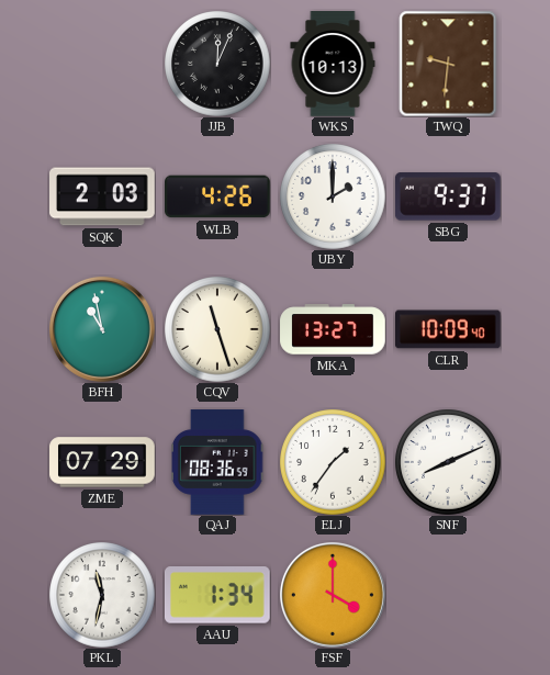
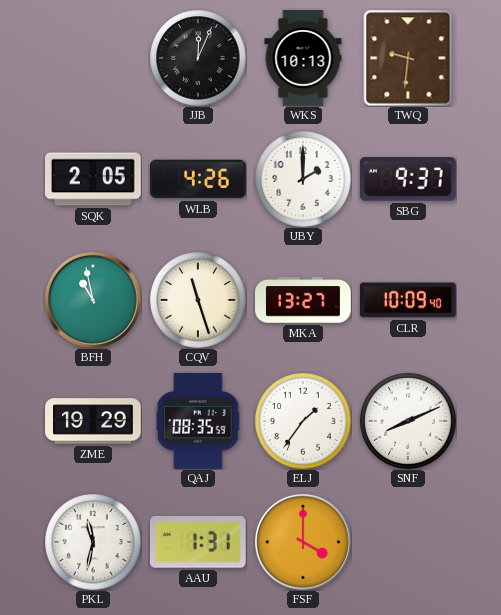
SQK: 2:03 -> 2:05
ZME: 07:29 -> 19:29
QAJ: 08:36 -> 08:35
AAU: 1:34 -> 1:31
